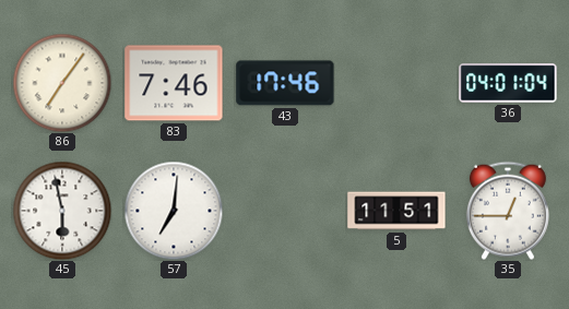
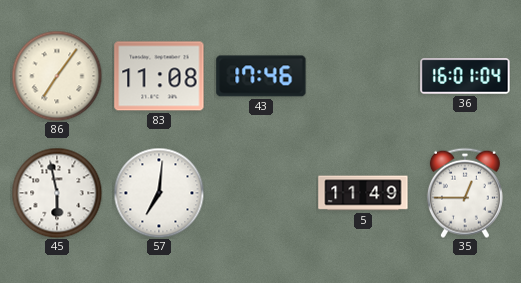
83: 7:46 -> 11:08
36: 04:01 -> 16:01
5: 11:51 -> 11:49
